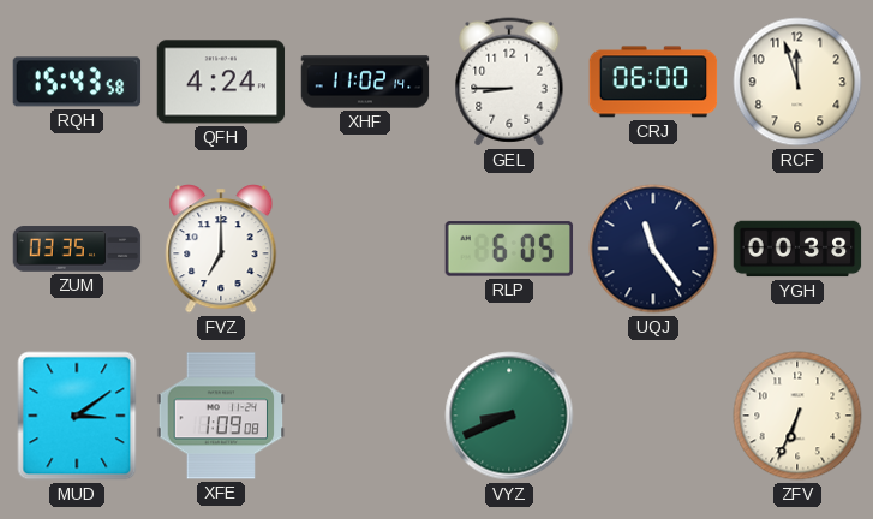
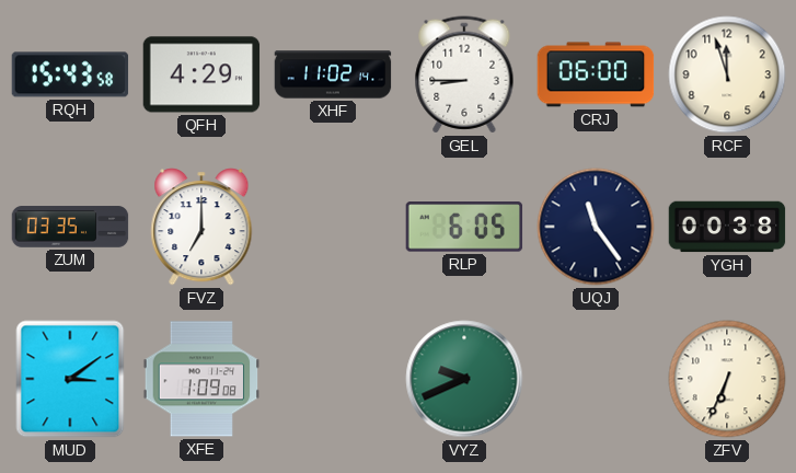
QFH: 4:24 -> 4:29
VYZ: 8:41 -> 9:41
